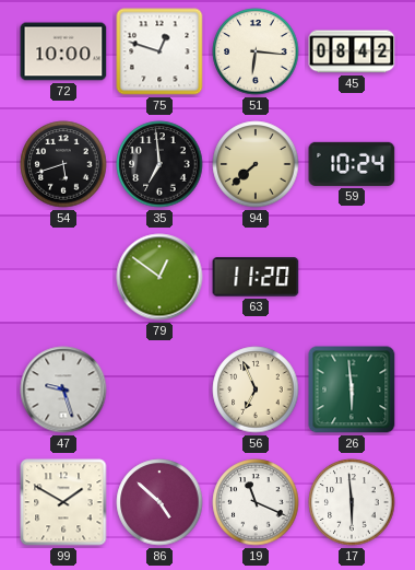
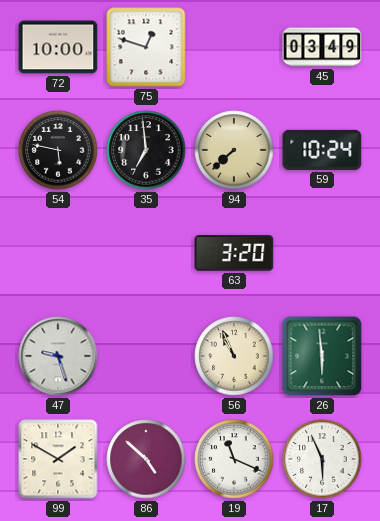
51: 6:16 -> none
45: 08:42 -> 03:49
54: 5:42 -> 5:47
79: 12:51 -> none
63: 11:20 -> 3:20
56: 6:56 -> 10:56
17: 5:59 -> 5:56
